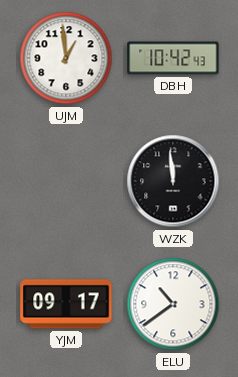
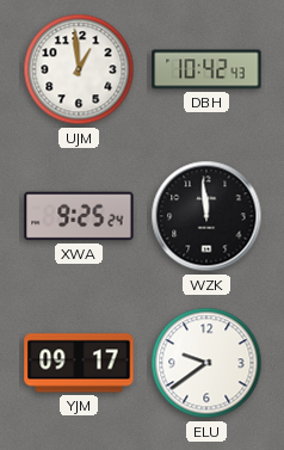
XWA: none -> 9:25
ELU: 10:39 -> 9:39
